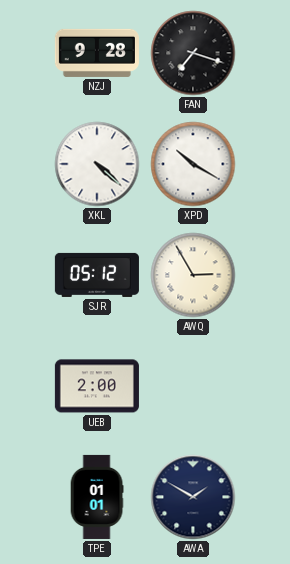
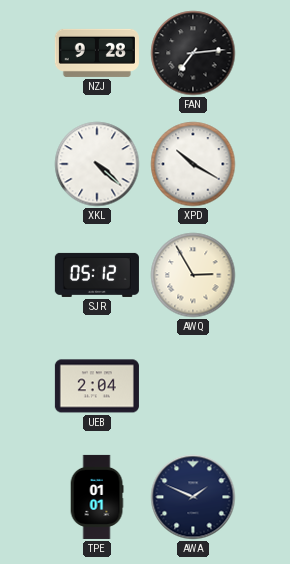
FAN: 7:18 -> 7:14
UEB: 2:00 -> 2:04
AWA: 1:50 -> 1:49
